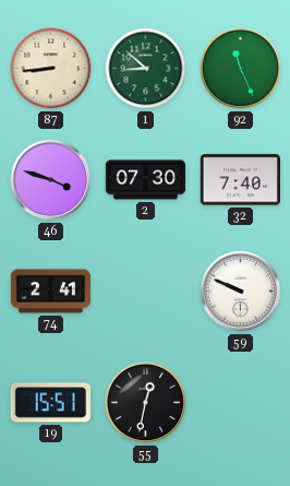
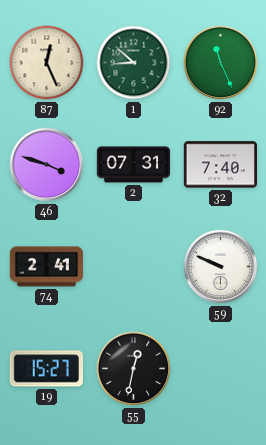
87: 8:44 -> 12:26
2: 07:30 -> 07:31
19: 15:51 -> 15:27
